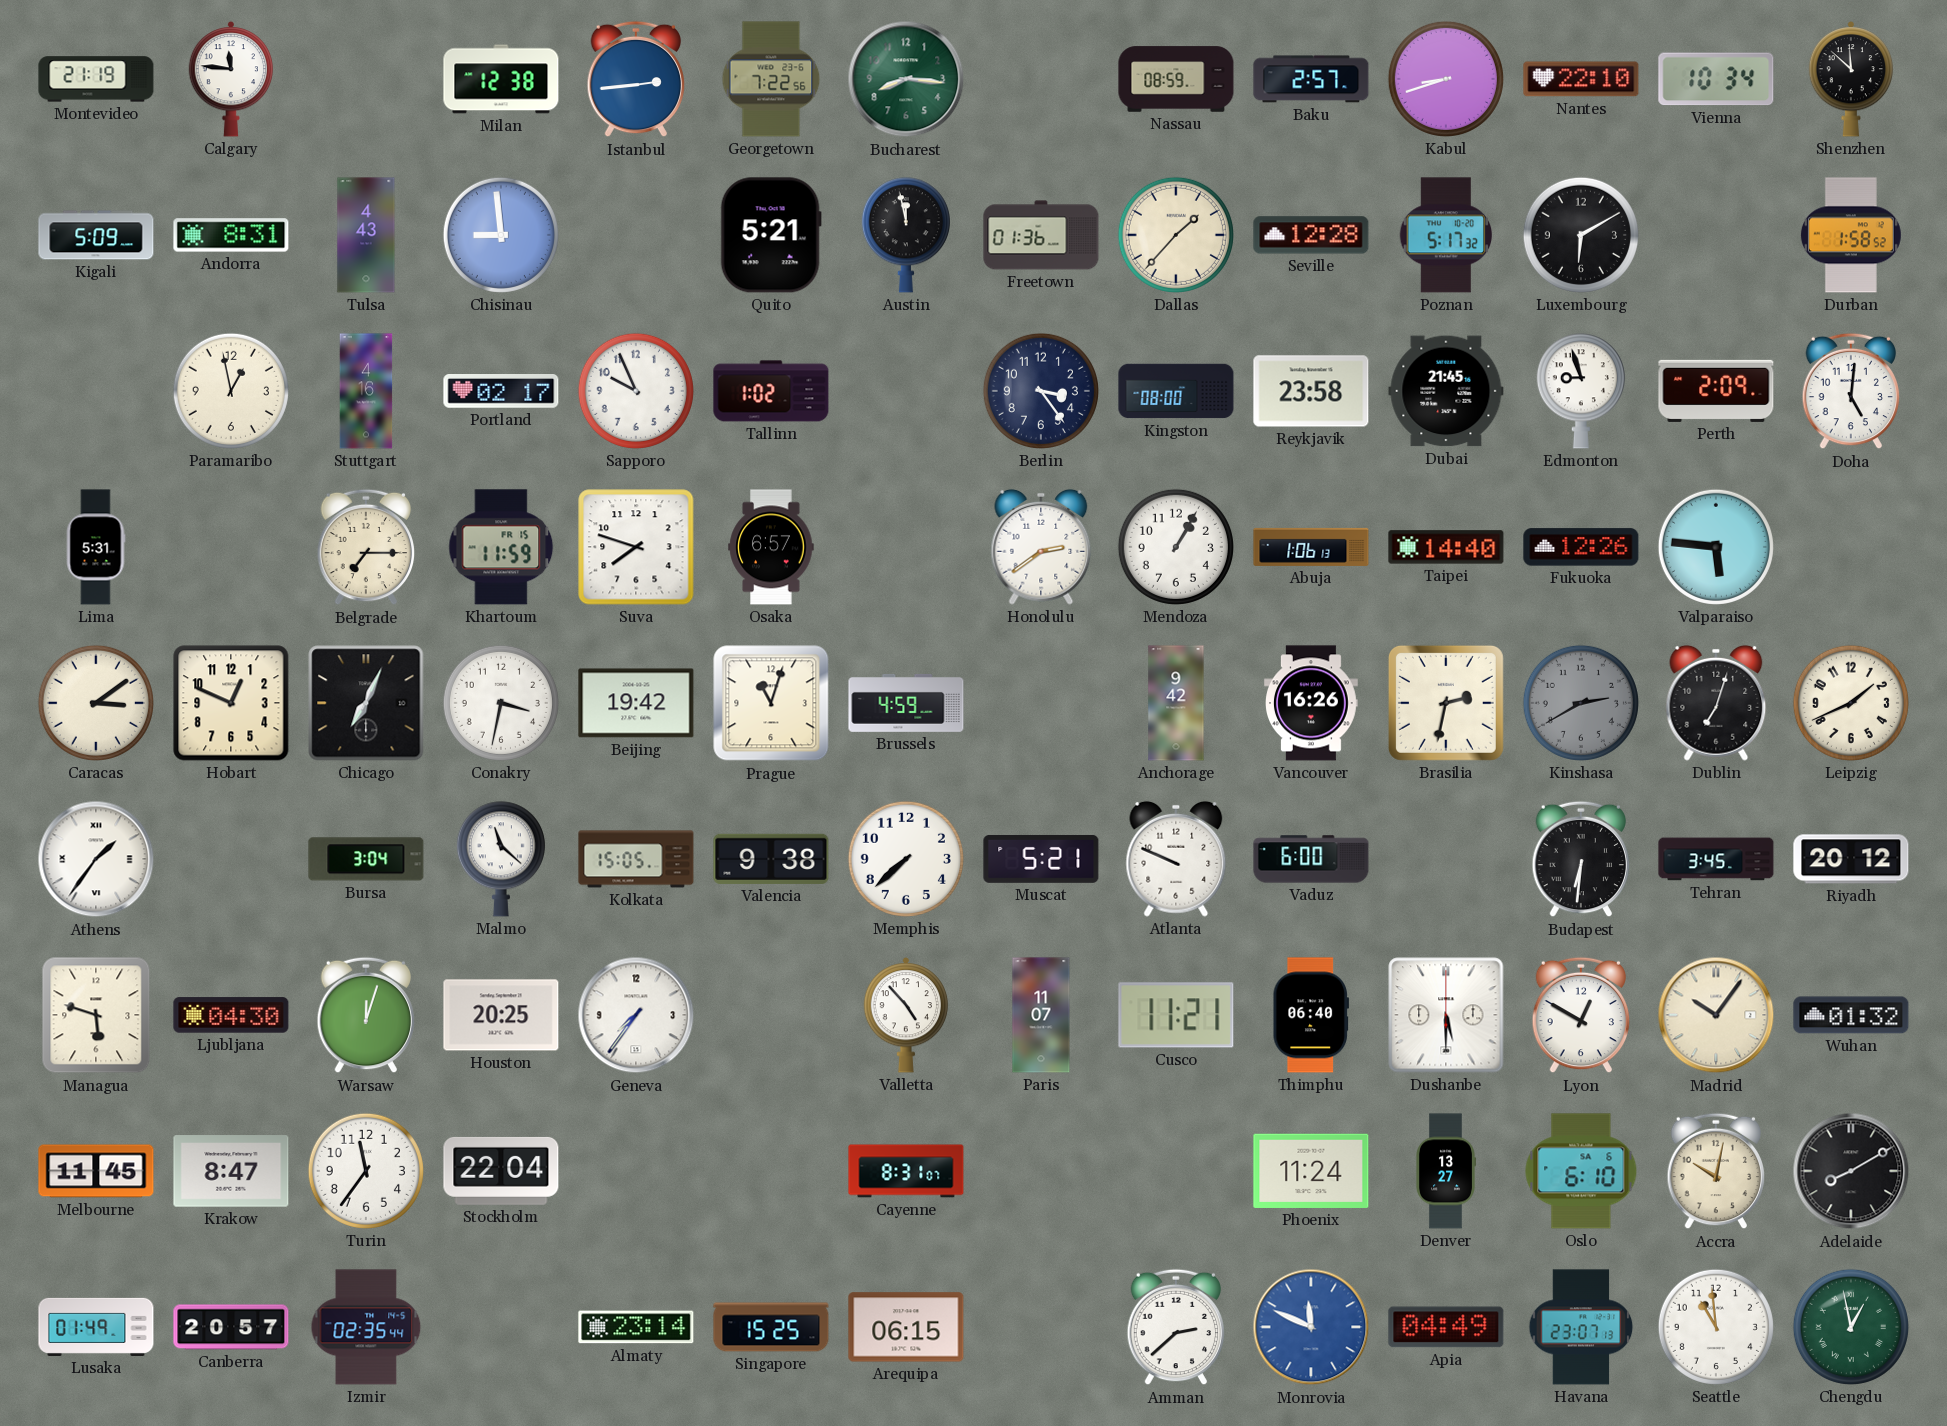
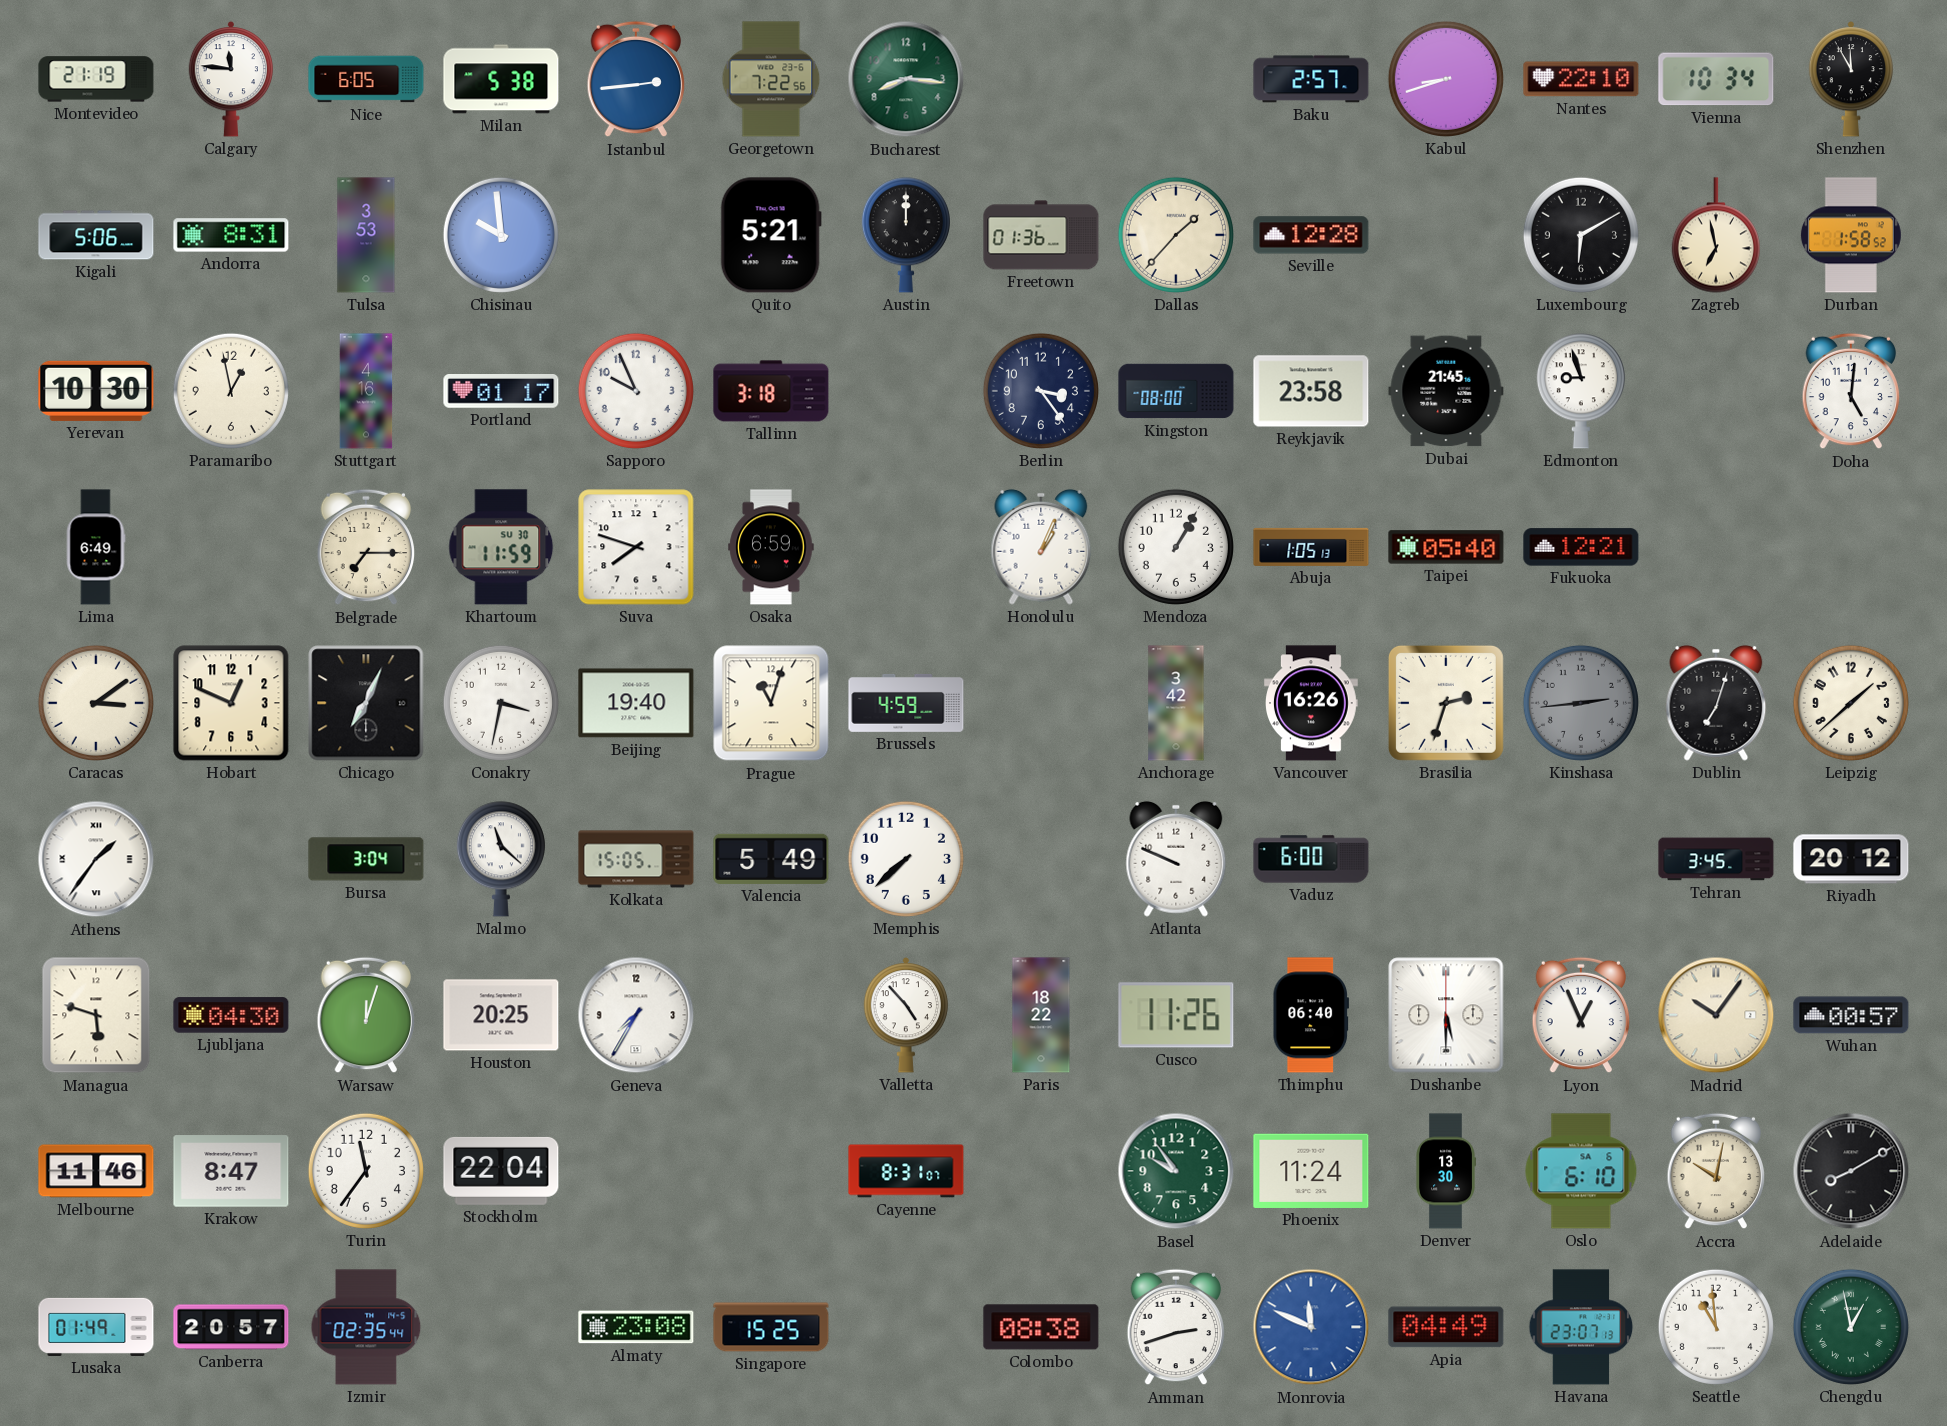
Nice: none -> 6:05
Milan: 12:38 -> 5:38
Nassau: 08:59 -> none
Shenzhen: 11:52 -> 11:55
Kigali: 5:09 -> 5:06
Tulsa: 4:43 -> 3:53
Chisinau: 8:59 -> 9:59
Austin: 11:58 -> 12:00
Poznan: 5:17 -> none
Zagreb: none -> 6:58
Yerevan: none -> 10:30
Portland: 02:17 -> 01:17
Tallinn: 1:02 -> 3:18
Perth: 2:09 -> none
Lima: 5:31 -> 6:49
Khartoum date: FR 15 -> SU 30
Osaka: 6:57 -> 6:59
Honolulu: 2:39 -> 1:04
Abuja: 1:06 -> 1:05
Taipei: 14:40 -> 05:40
Fukuoka: 12:26 -> 12:21
Valparaiso: 5:46 -> none
Beijing: 19:42 -> 19:40
Anchorage: 9:42 -> 3:42
Brasilia: 2:32 -> 2:33
Kinshasa: 2:40 -> 2:44
Leipzig: 1:41 -> 1:38
Valencia: 9:38 -> 5:49
Muscat: 5:21 -> none
Budapest: 6:31 -> none
Geneva: 7:36 -> 7:35
Paris: 11:07 -> 18:22
Cusco: 11:21 -> 11:26
Lyon: 12:50 -> 12:56
Wuhan: 01:32 -> 00:57
Melbourne: 11:45 -> 11:46
Basel: none -> 9:54
Denver: 13:27 -> 13:30
Almaty: 23:14 -> 23:08
Arequipa: 06:15 -> none
Colombo: none -> 08:38
Amman: 2:38 -> 2:42
